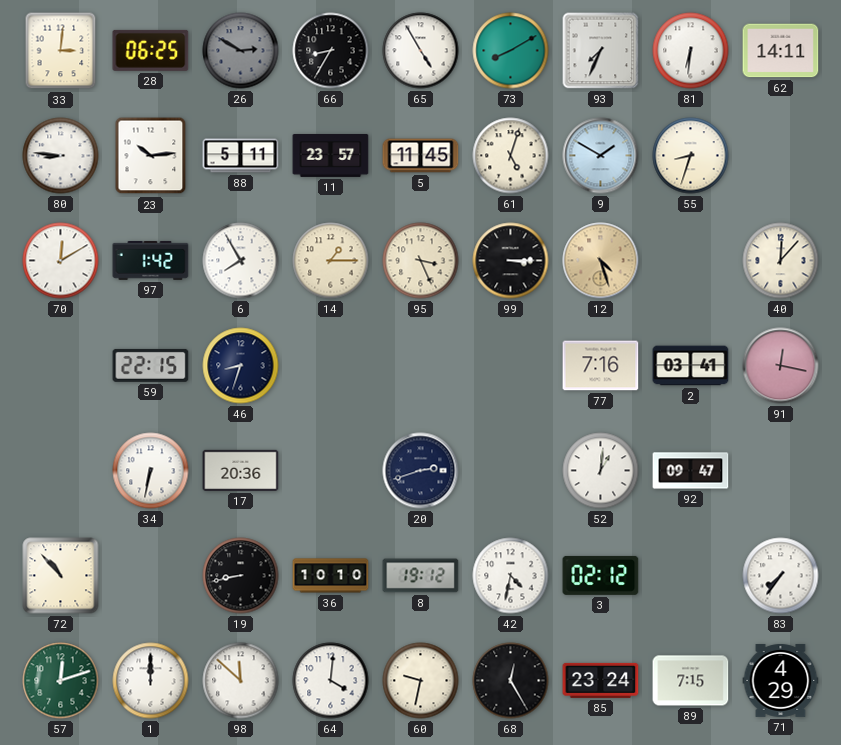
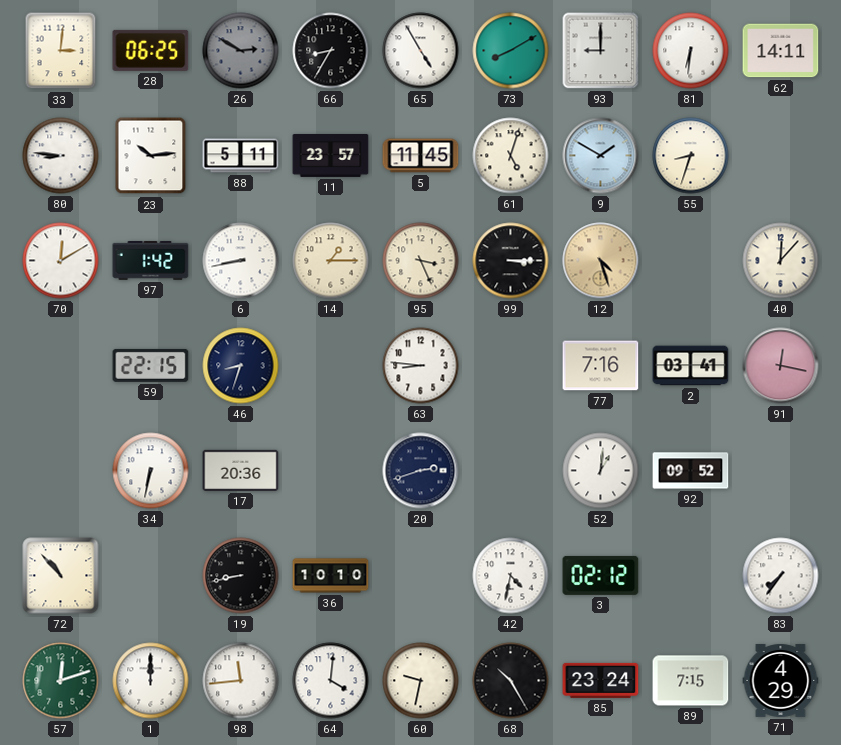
93: 7:34 -> 9:00
6: 7:55 -> 8:43
63: none -> 8:46
92: 09:47 -> 09:52
8: 19:12 -> none
98: 11:52 -> 11:44
68: 12:25 -> 10:25
